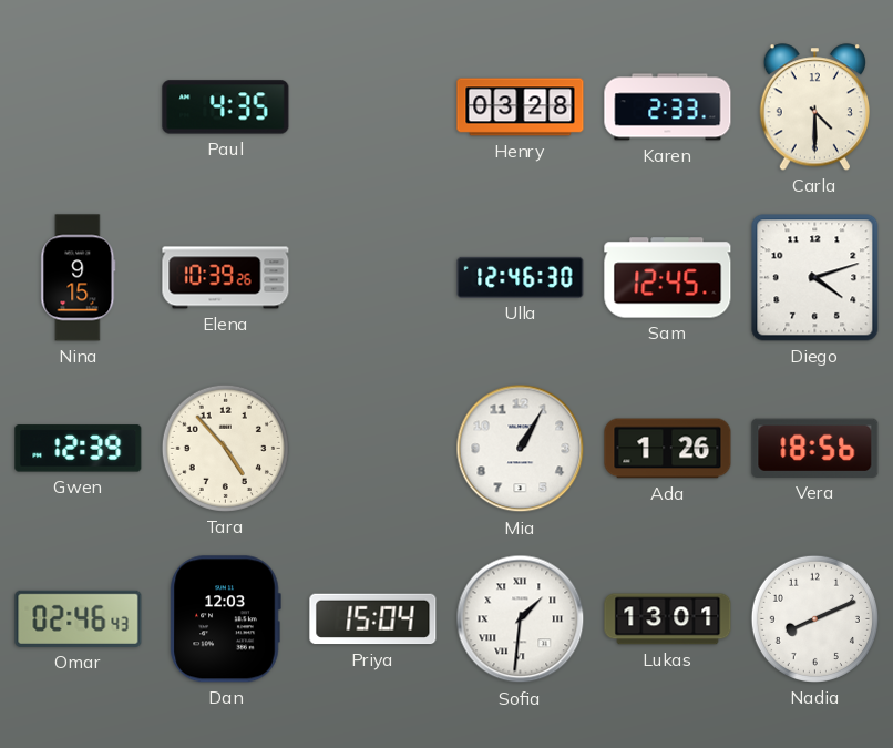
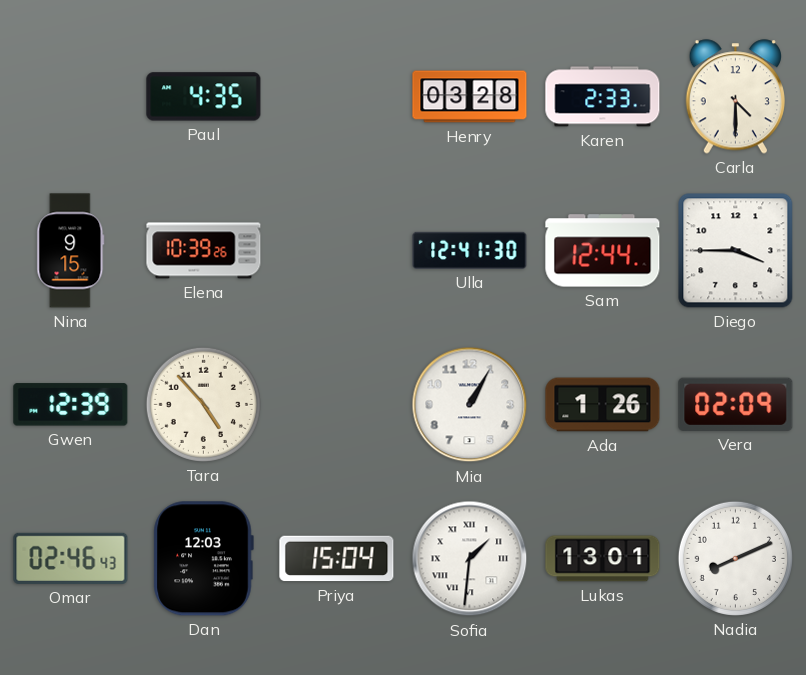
Ulla: 12:46 -> 12:41
Sam: 12:45 -> 12:44
Diego: 4:12 -> 3:45
Vera: 18:56 -> 02:09
